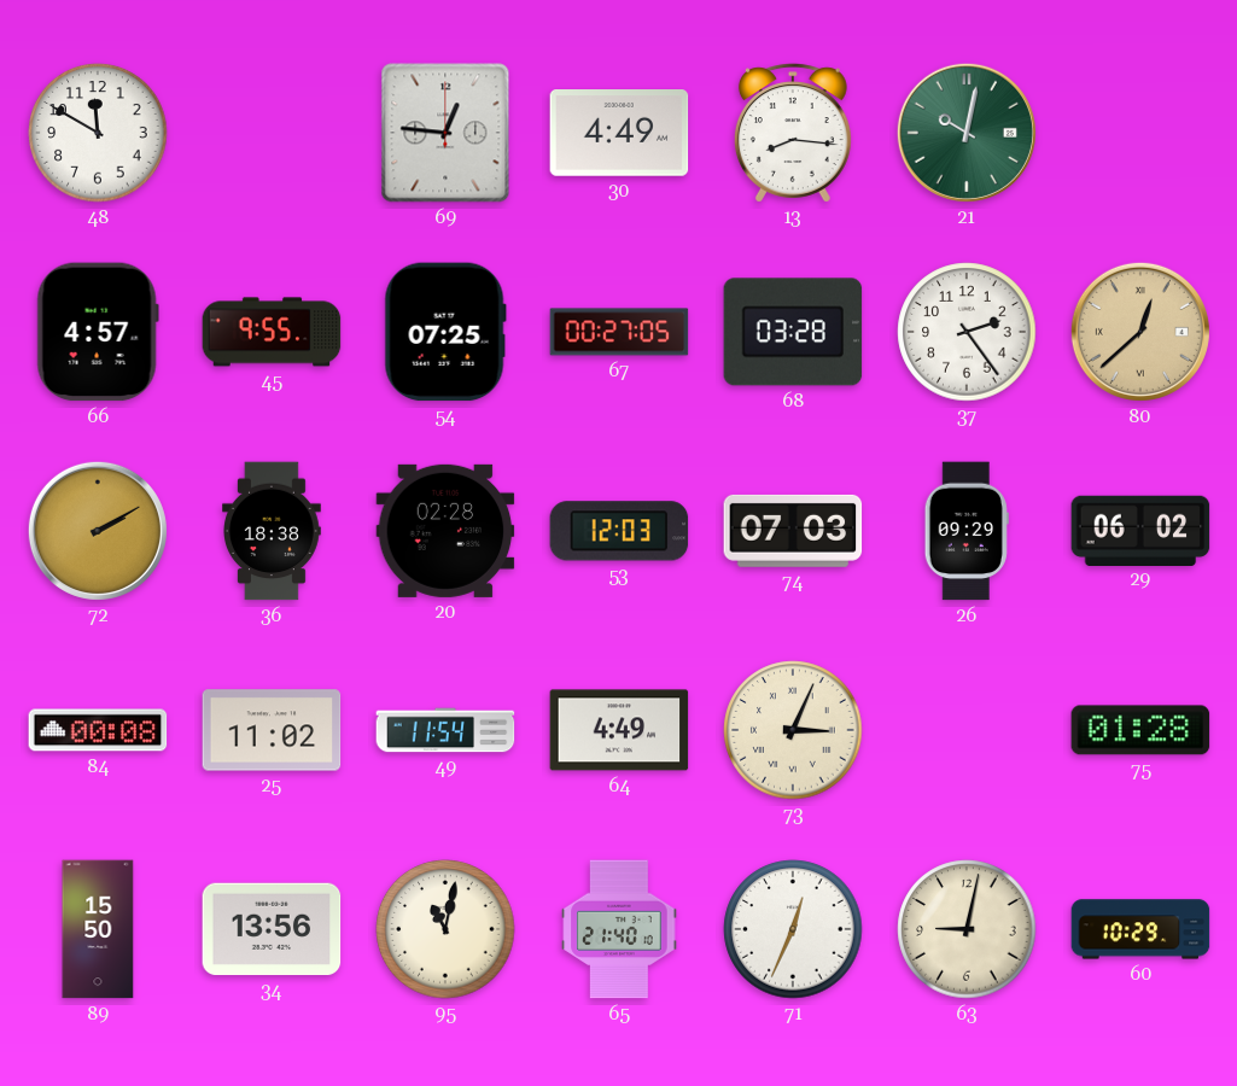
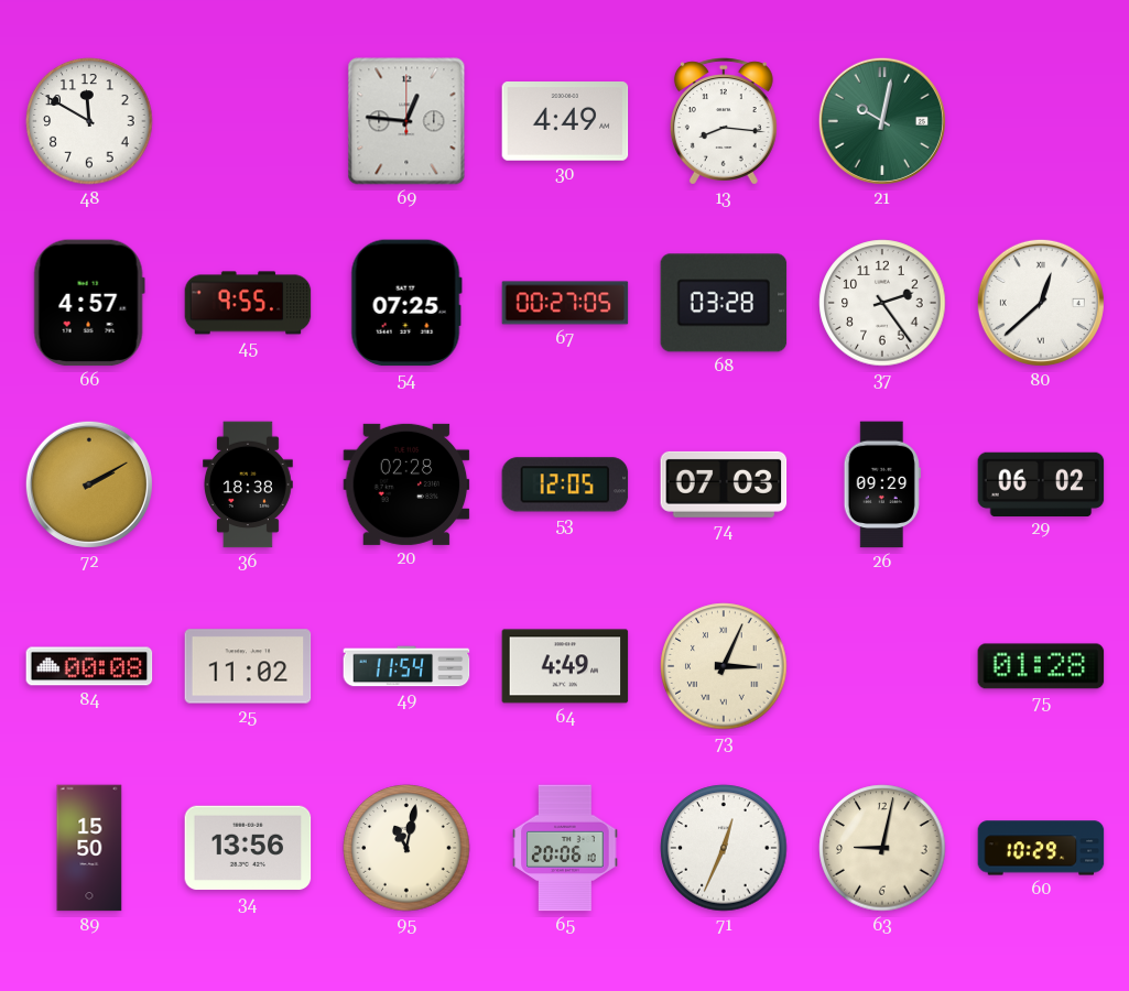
80 dial: champagne -> white
53: 12:03 -> 12:05
65: 21:40 -> 20:06
